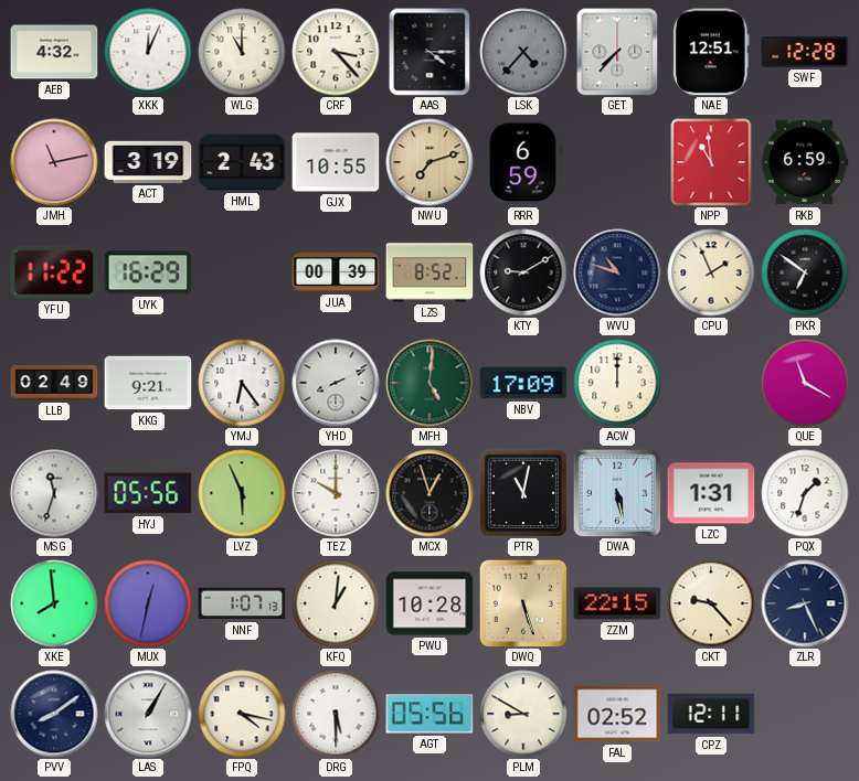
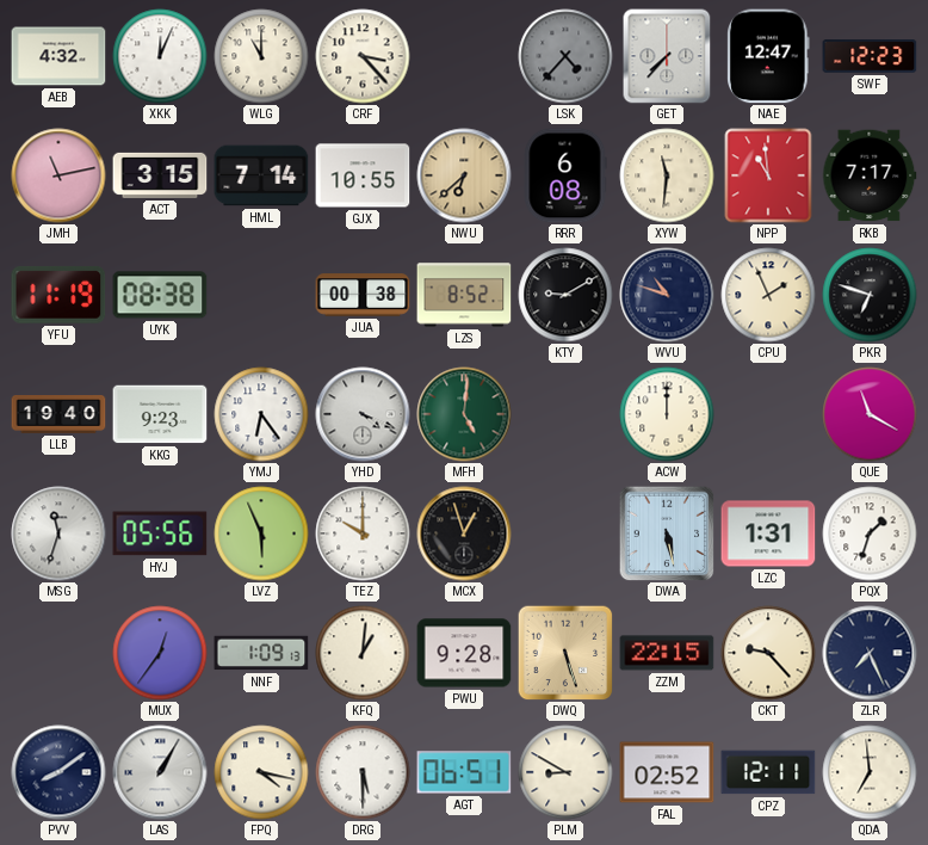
AAS: 4:15 -> none
NAE: 12:51 -> 12:47
SWF: 12:28 -> 12:23
ACT: 3:19 -> 3:15
HML: 2:43 -> 7:14
NWU: 7:12 -> 6:38
RRR: 6:59 -> 6:08
XYW: none -> 11:31
RKB: 6:59 -> 7:17
YFU: 11:22 -> 11:19
UYK: 16:29 -> 08:38
JUA: 00:39 -> 00:38
PKR: 6:51 -> 6:48
LLB: 02:49 -> 19:40
KKG: 9:21 -> 9:23
YHD: 8:11 -> 4:19
NBV: 17:09 -> none
PTR: 11:02 -> none
XKE: 7:59 -> none
MUX: 12:32 -> 12:36
NNF: 1:07 -> 1:09
PWU: 10:28 -> 9:28
ZLR: 8:26 -> 7:26
AGT: 05:56 -> 06:51
QDA: none -> 6:59
